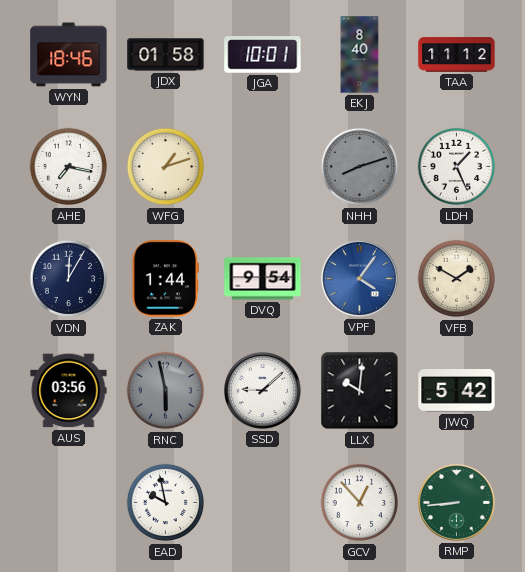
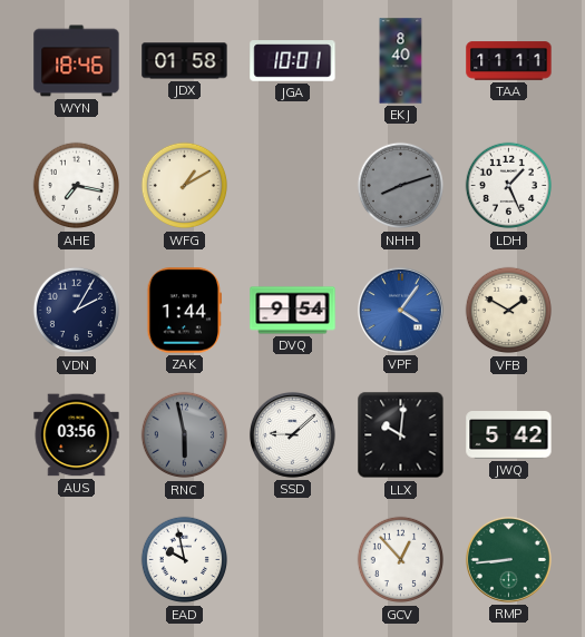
TAA: 11:12 -> 11:11
WFG: 1:12 -> 1:10
VDN: 12:05 -> 2:05
